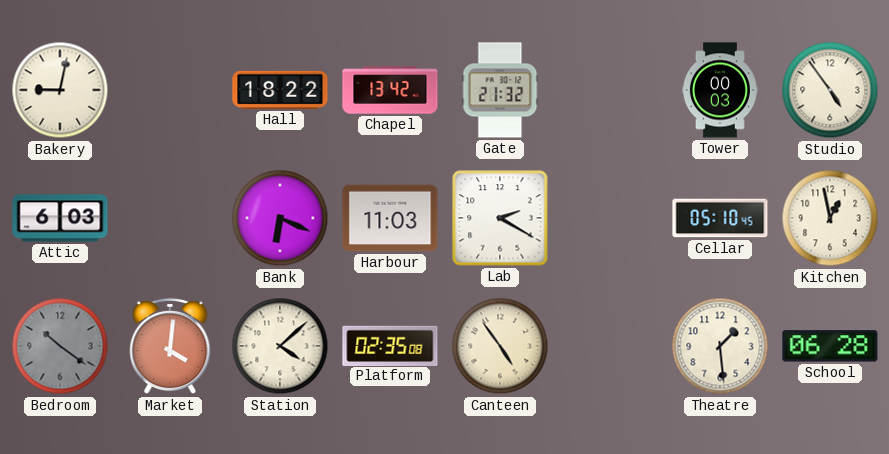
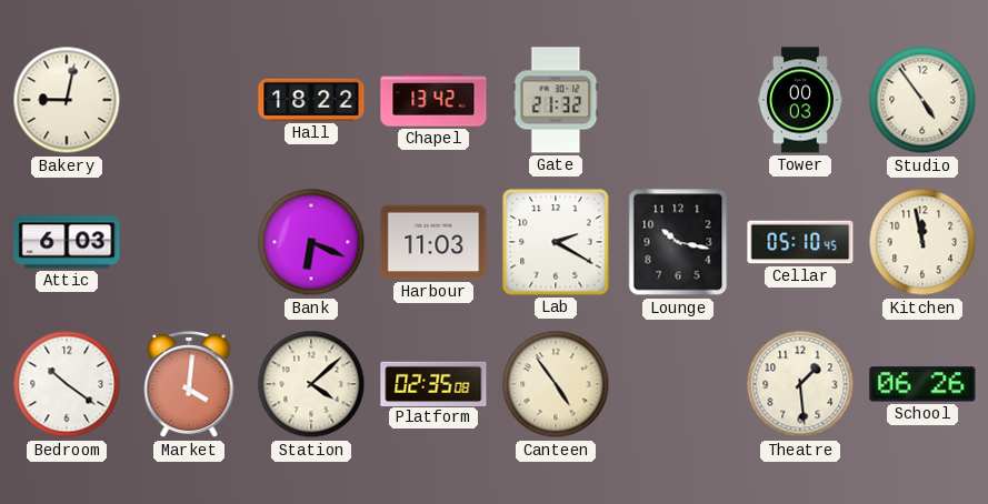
Lounge: none -> 10:17
Kitchen: 12:58 -> 11:58
Bedroom dial: grey -> white
School: 06:28 -> 06:26
